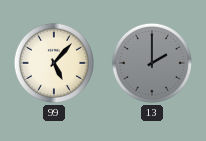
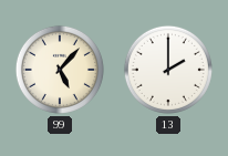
13 dial: grey -> white
